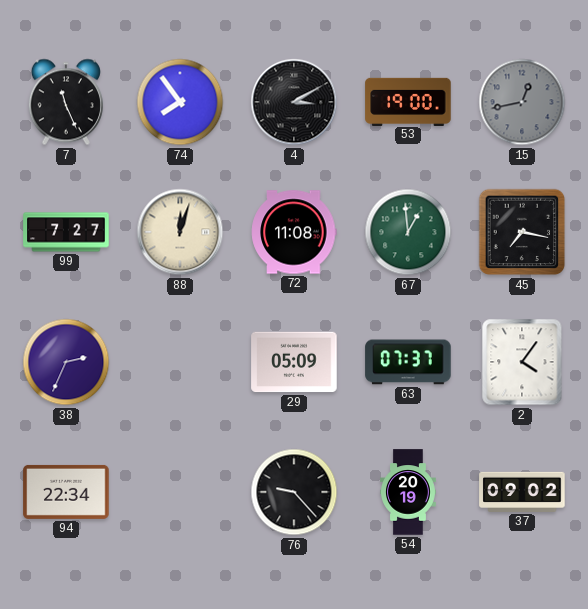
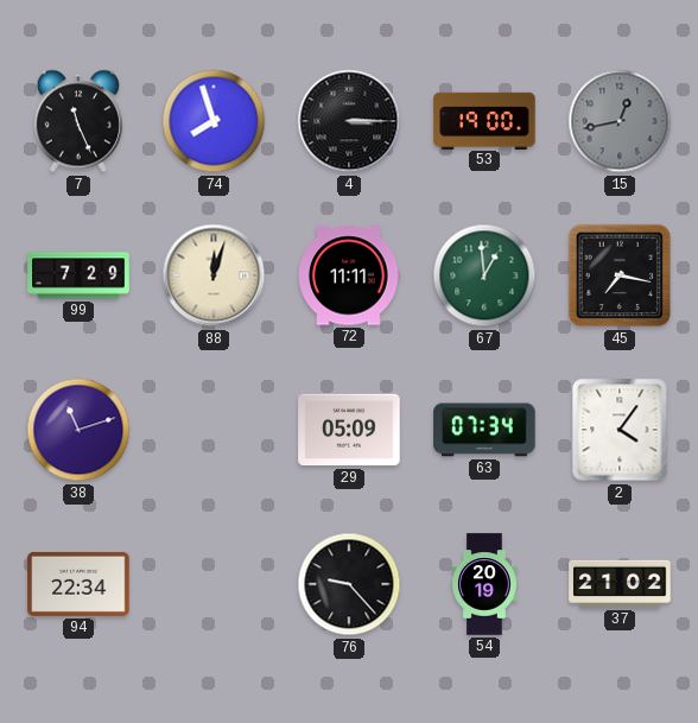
74: 7:54 -> 7:57
4: 3:10 -> 3:15
99: 7:27 -> 7:29
72: 11:08 -> 11:11
38: 2:34 -> 11:12
63: 07:37 -> 07:34
37: 09:02 -> 21:02
